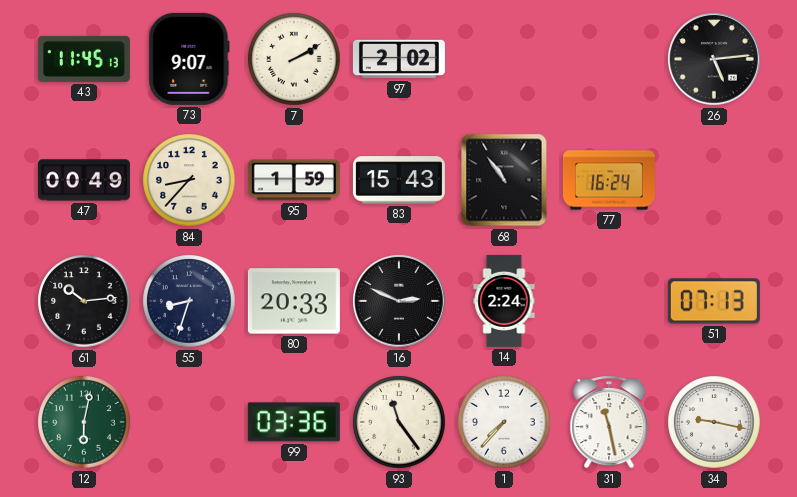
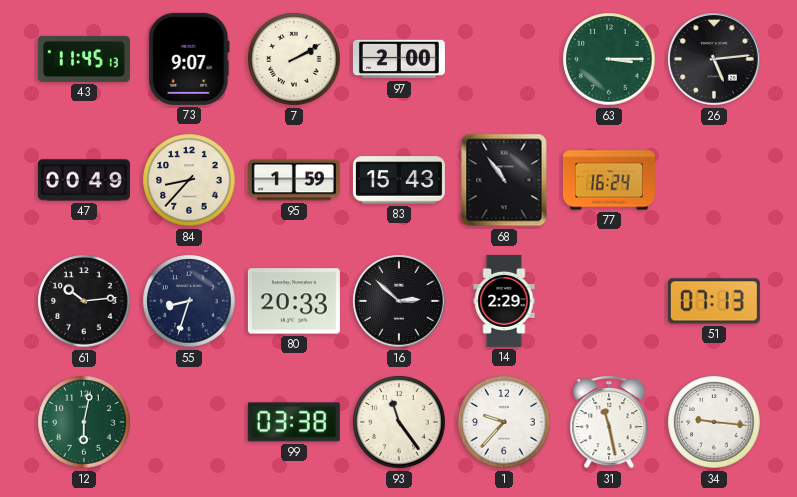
97: 2:02 -> 2:00
63: none -> 3:15
16: 2:49 -> 2:52
14: 2:24 -> 2:29
99: 03:36 -> 03:38
1: 7:37 -> 9:37
34: 9:17 -> 9:16
